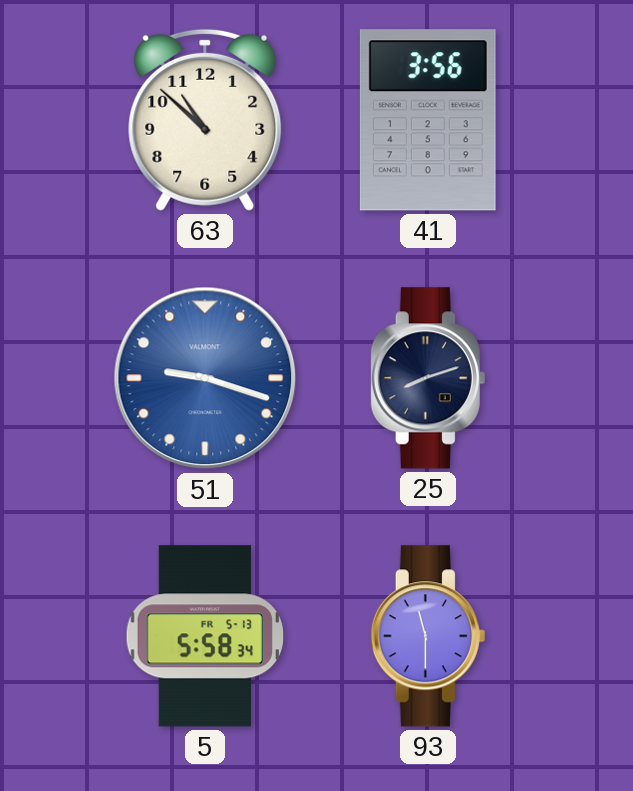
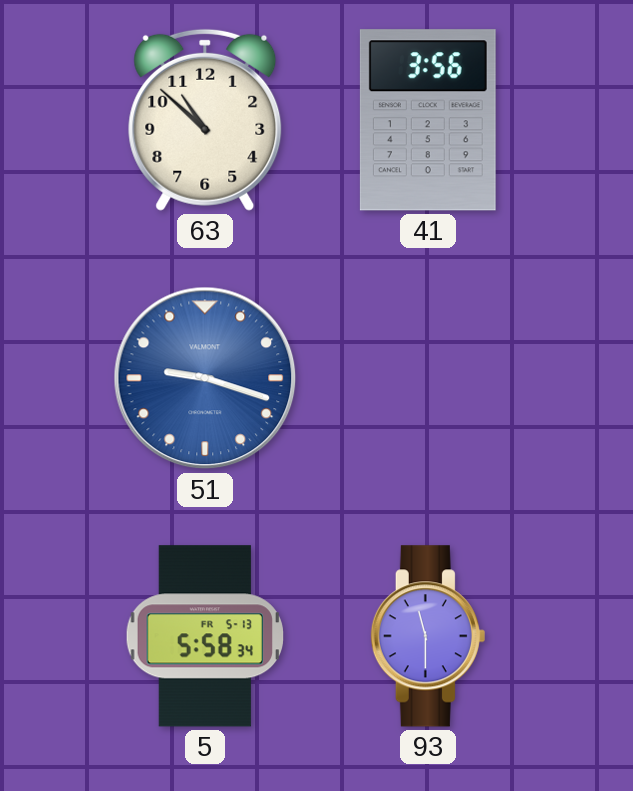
25: 8:12 -> none
